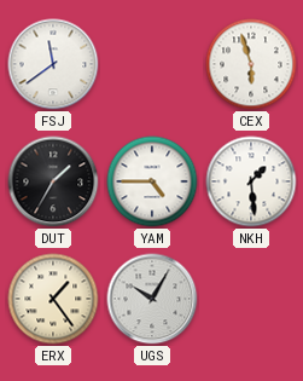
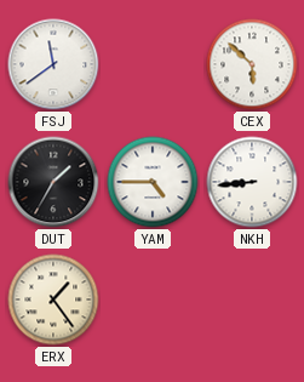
CEX: 5:57 -> 5:52
NKH: 1:29 -> 8:44
UGS: 10:05 -> none
